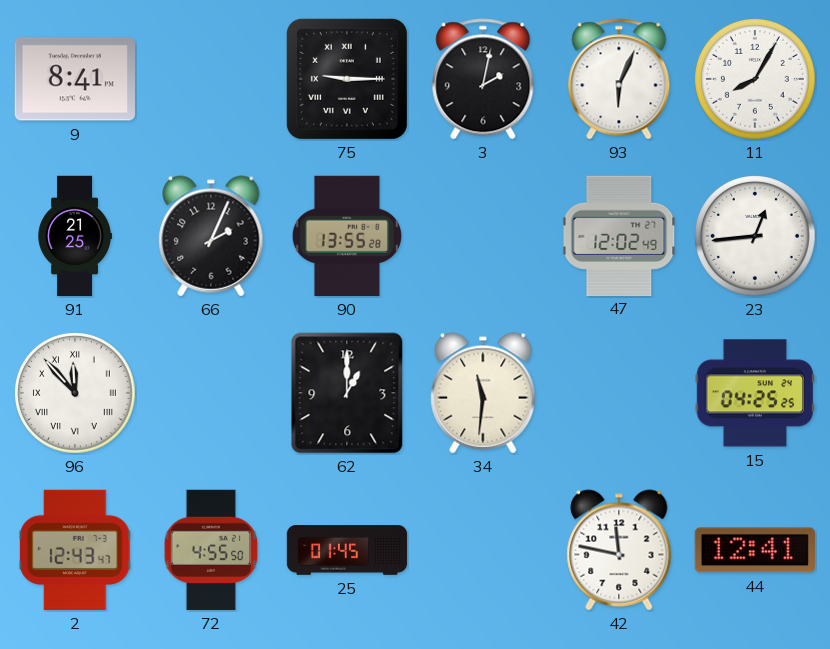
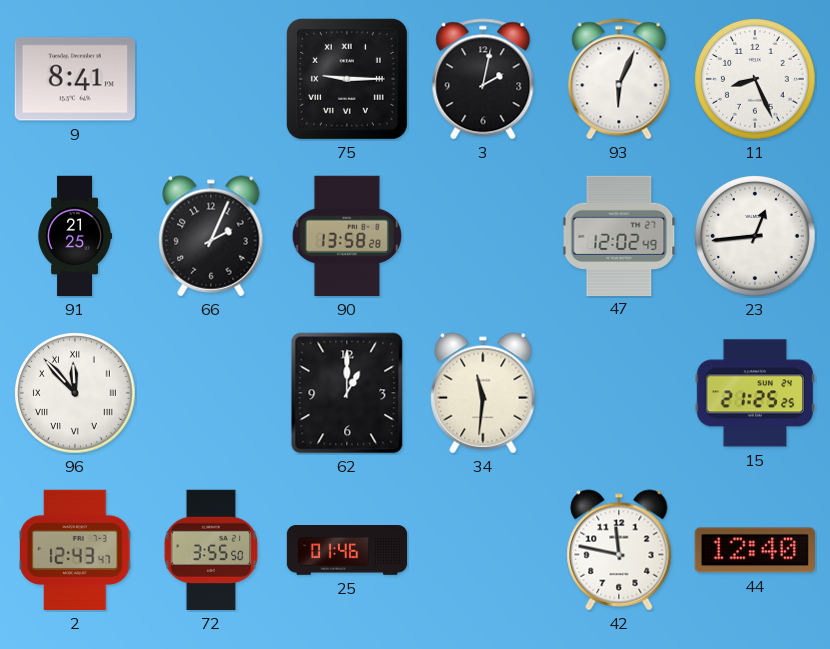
11: 8:05 -> 8:26
90: 13:55 -> 13:58
15: 04:25 -> 21:25
72: 4:55 -> 3:55
25: 01:45 -> 01:46
44: 12:41 -> 12:40
